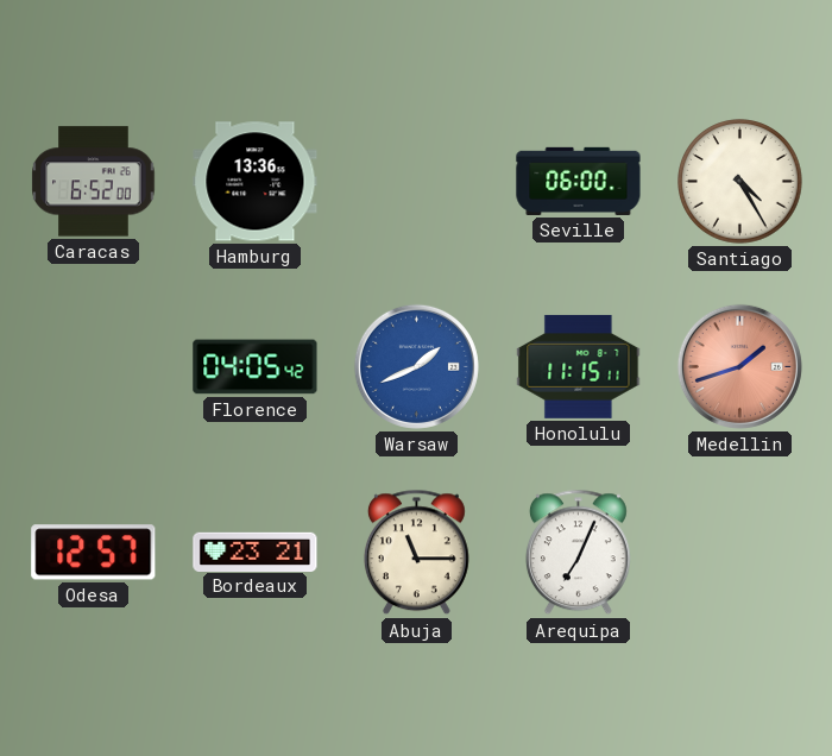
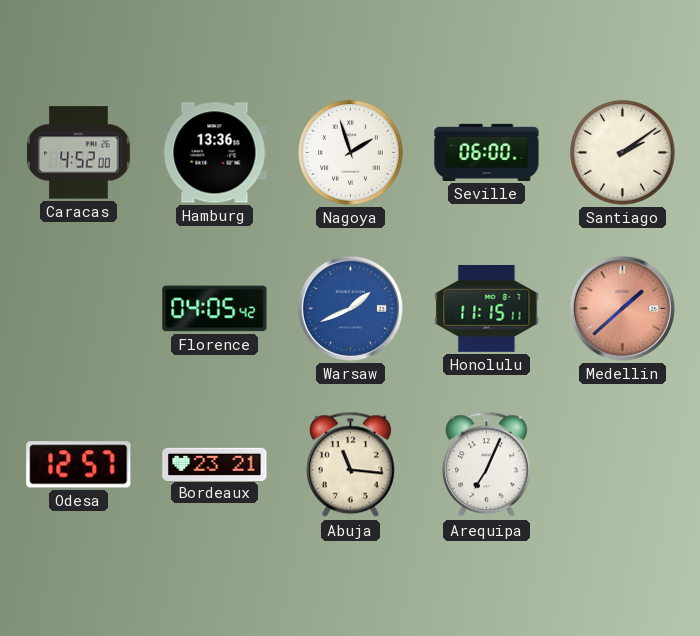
Caracas: 6:52 -> 4:52
Nagoya: none -> 1:57
Santiago: 4:25 -> 2:09
Medellin: 1:42 -> 1:38
Abuja: 11:15 -> 11:16
